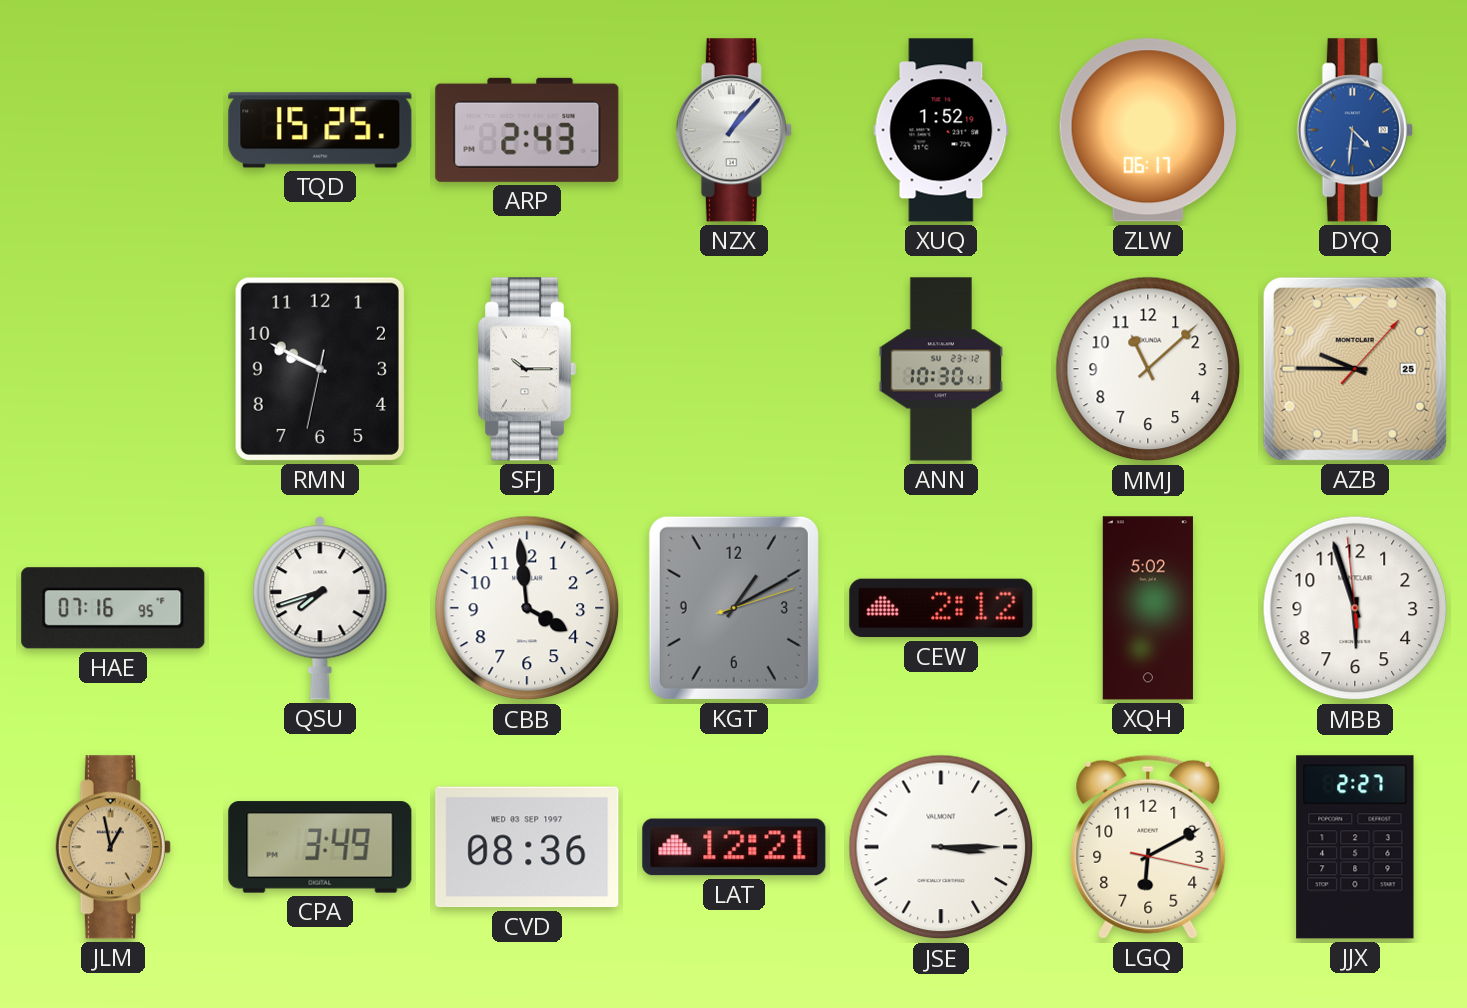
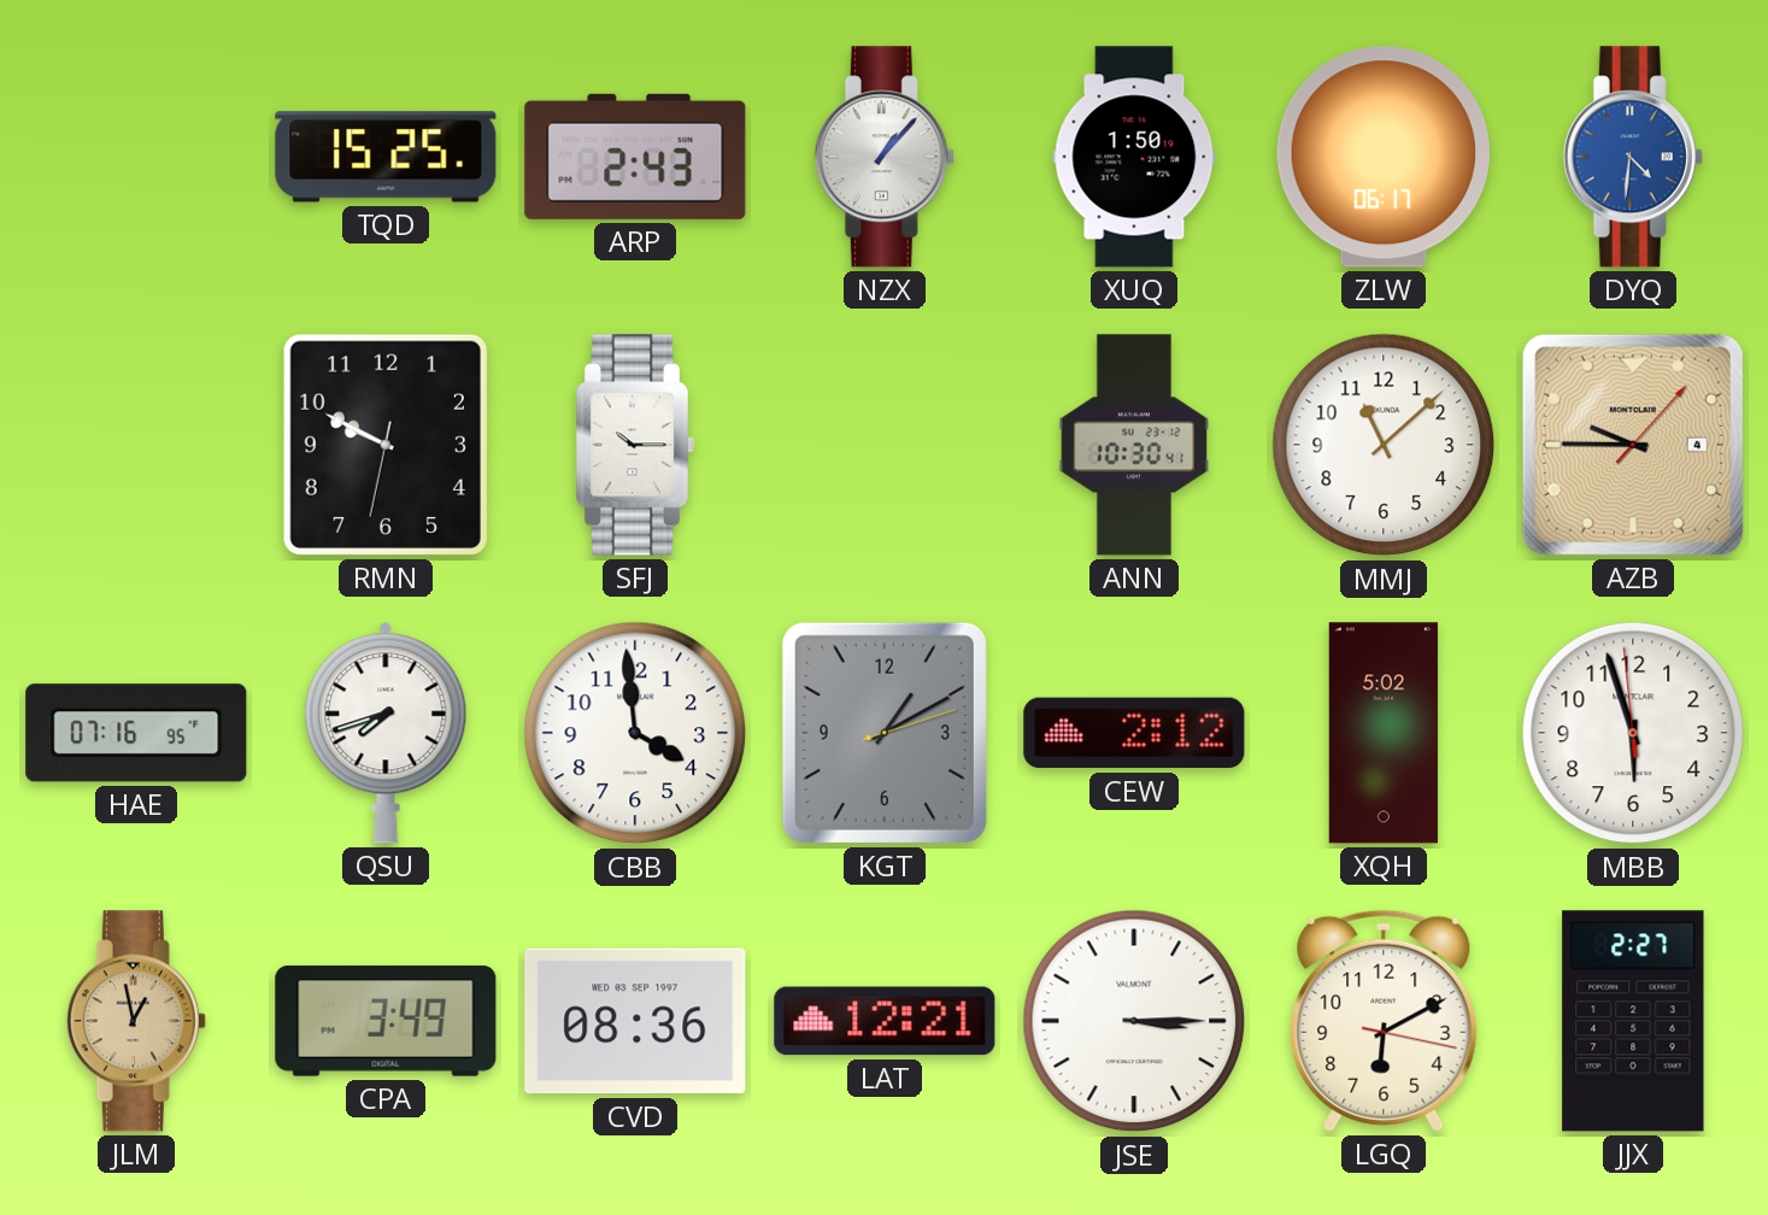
XUQ: 1:52 -> 1:50
AZB date: 25 -> 4
